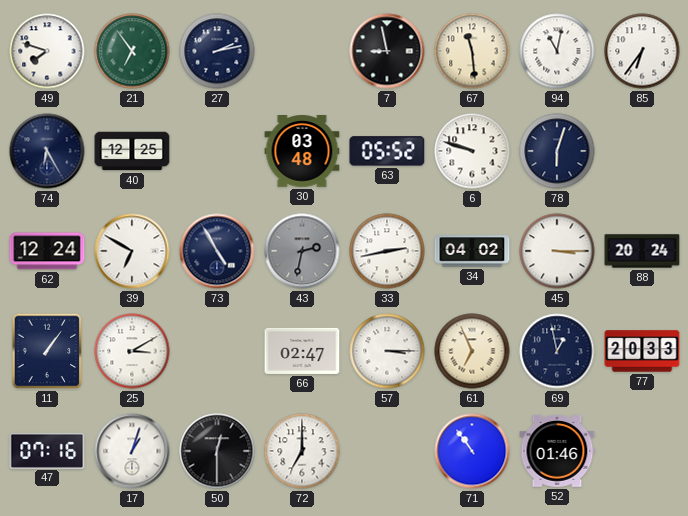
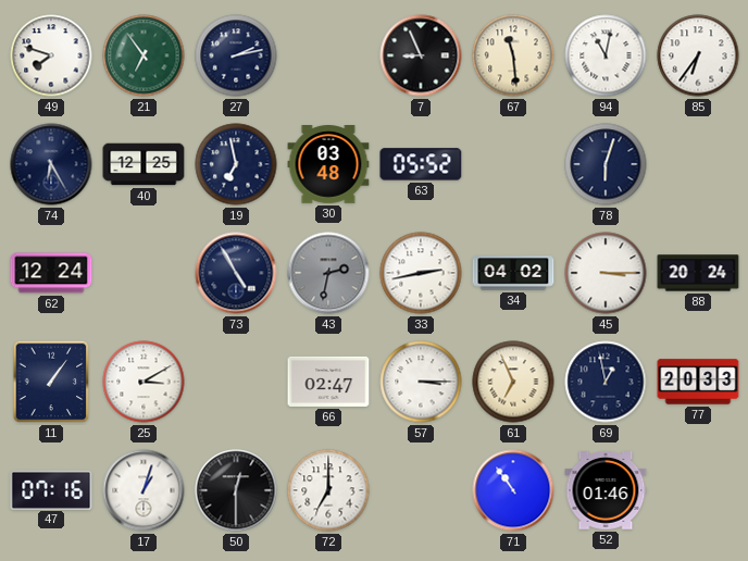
7: 8:58 -> 8:56
19: none -> 6:58
6: 9:48 -> none
39: 6:50 -> none
